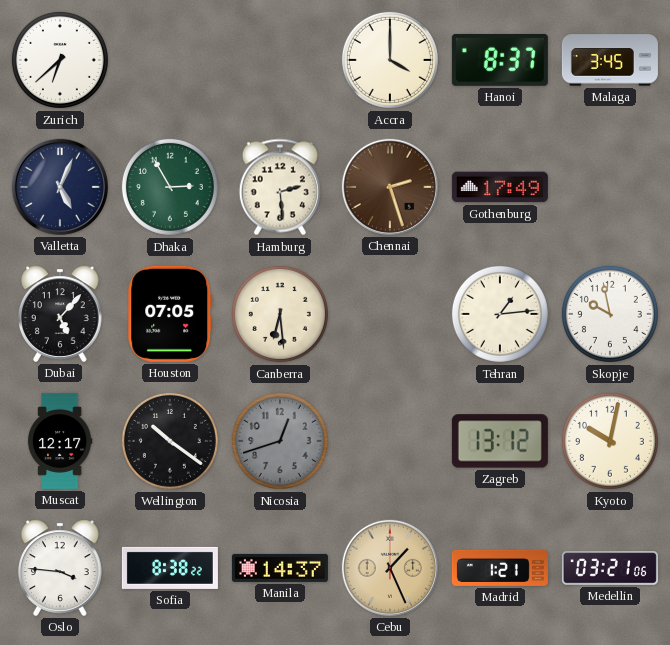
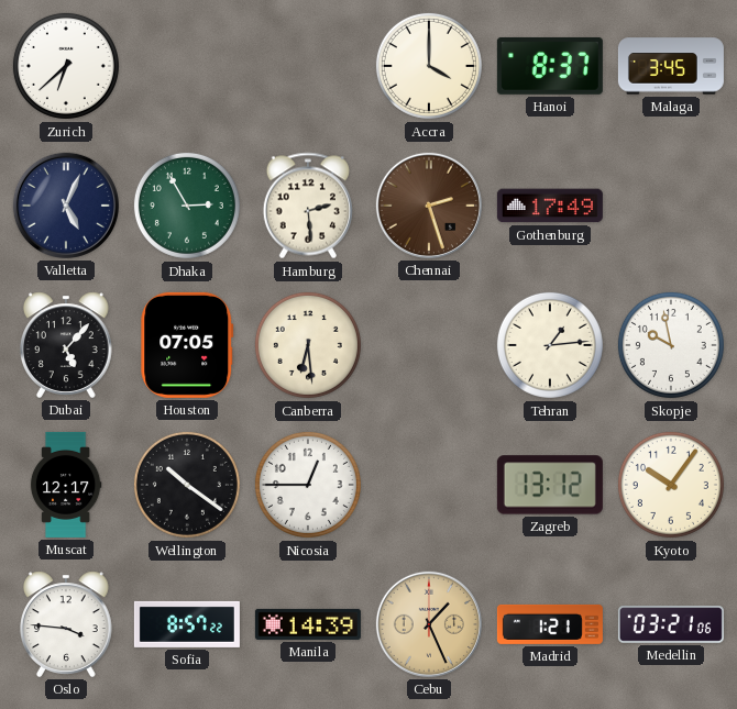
Nicosia: 12:42 -> 12:45
Nicosia dial: grey -> white
Kyoto: 10:02 -> 10:06
Sofia: 8:38 -> 8:57
Manila: 14:37 -> 14:39
